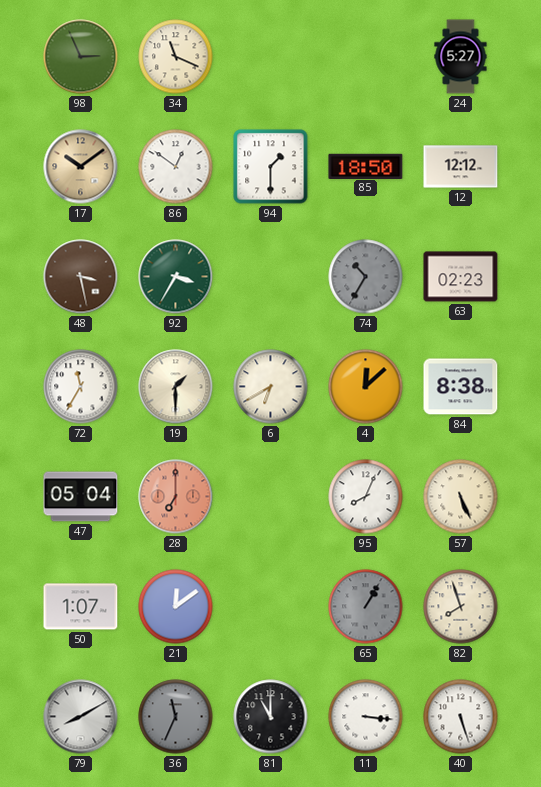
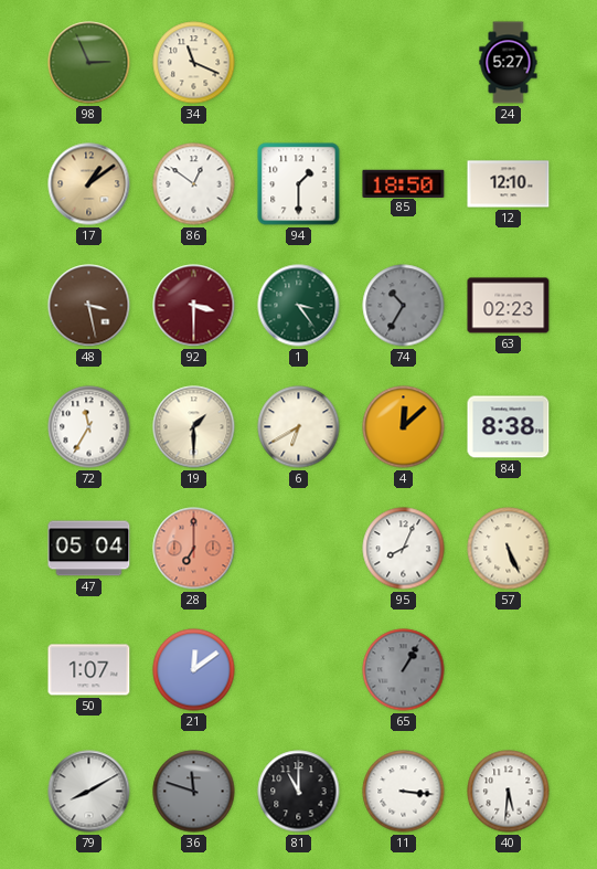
17: 10:09 -> 1:09
12: 12:12 -> 12:10
92: 3:35 -> 3:30
92 dial: green -> burgundy
1: none -> 3:24
82: 7:57 -> none
36: 11:34 -> 11:48
40: 5:27 -> 5:31
